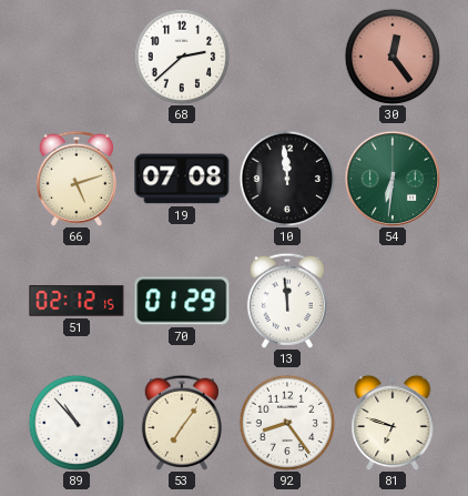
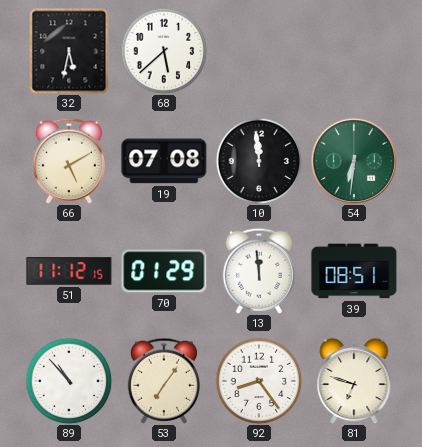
32: none -> 5:32
68: 2:38 -> 5:38
30: 12:24 -> none
66: 5:12 -> 5:10
51: 02:12 -> 11:12
39: none -> 08:51
